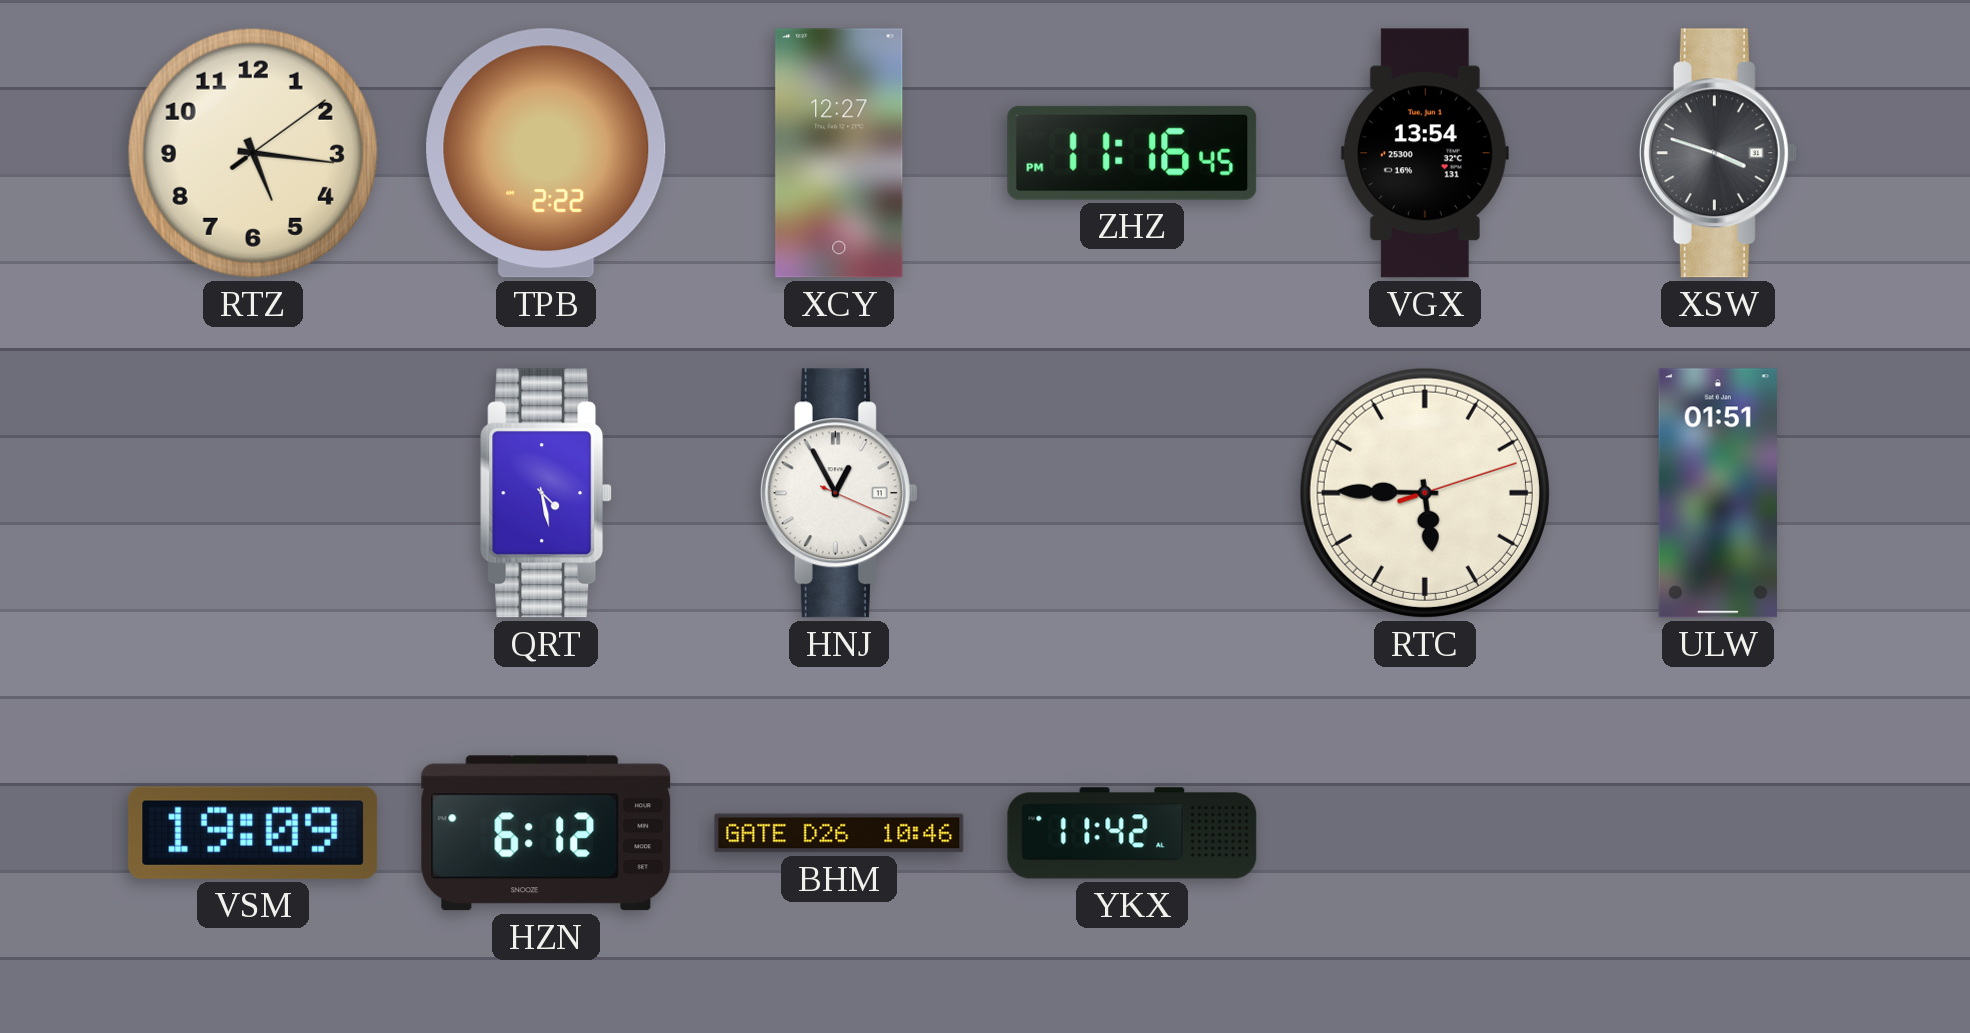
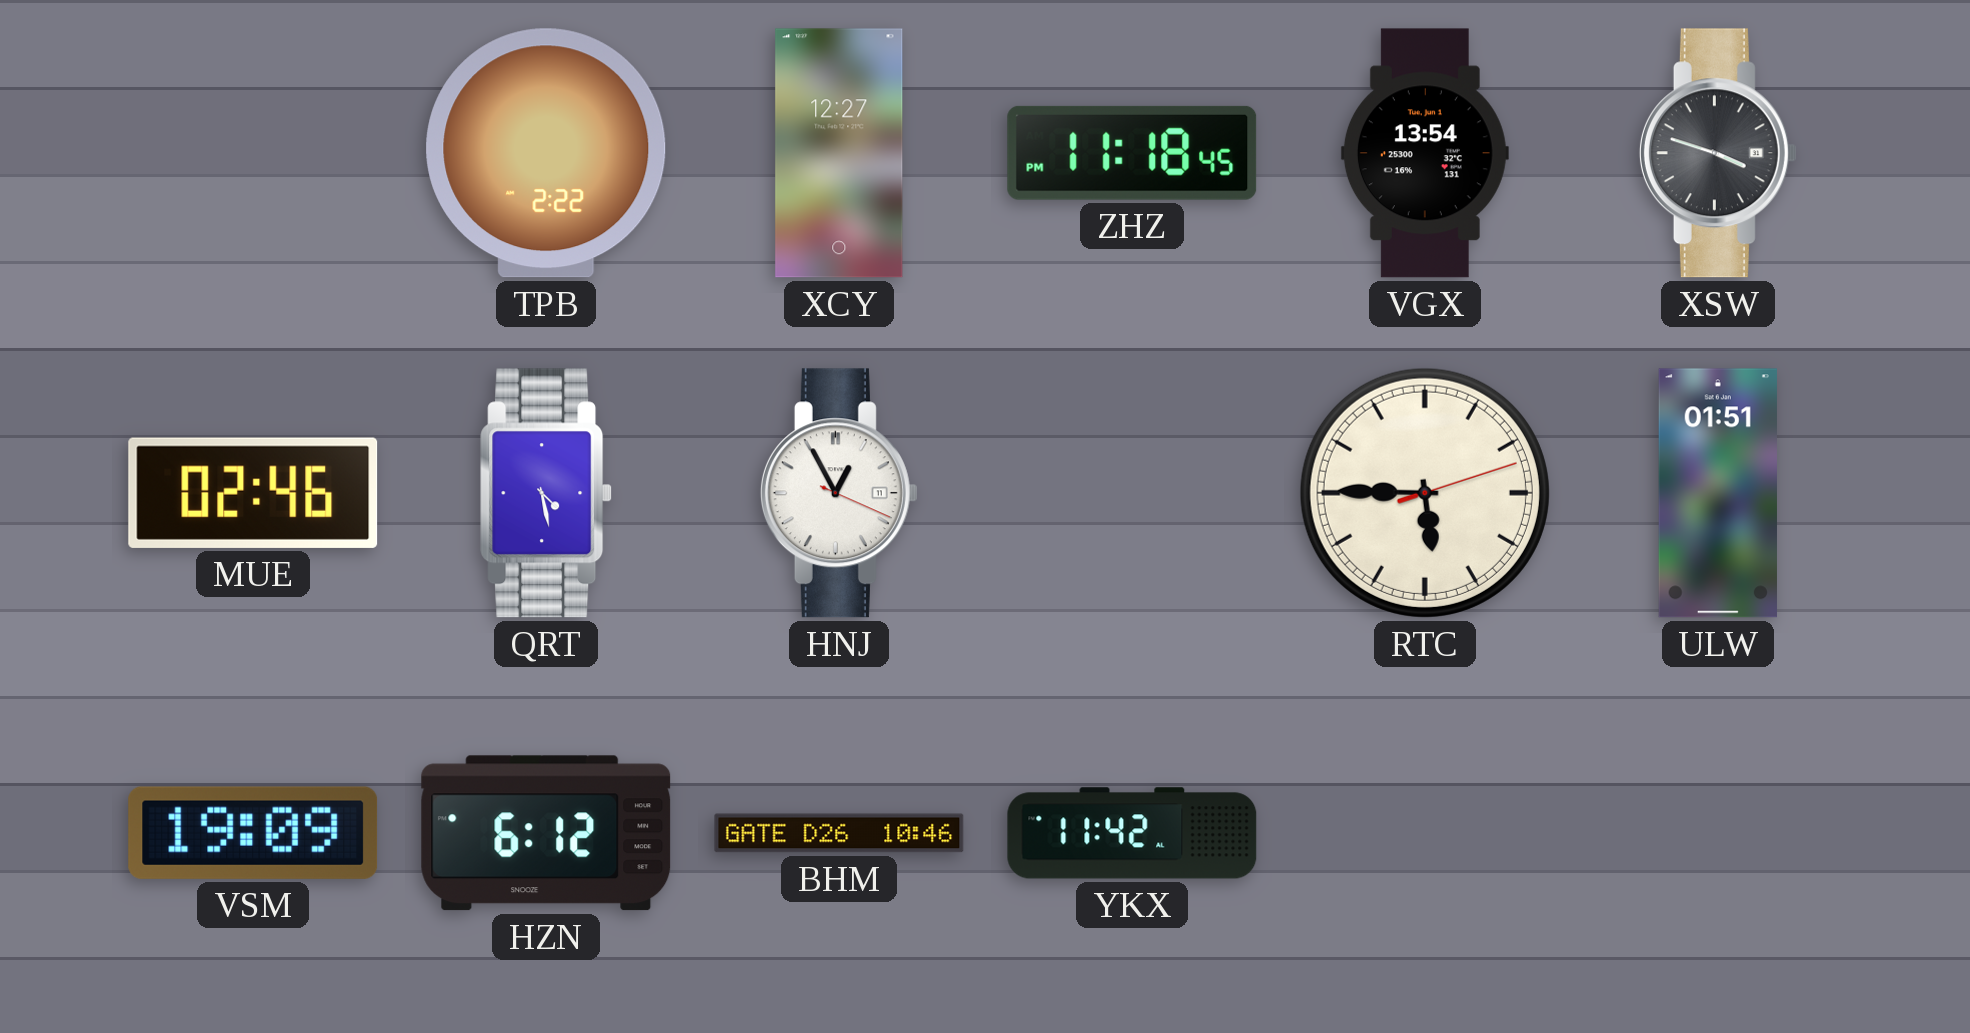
RTZ: 5:16 -> none
ZHZ: 11:16 -> 11:18
MUE: none -> 02:46
